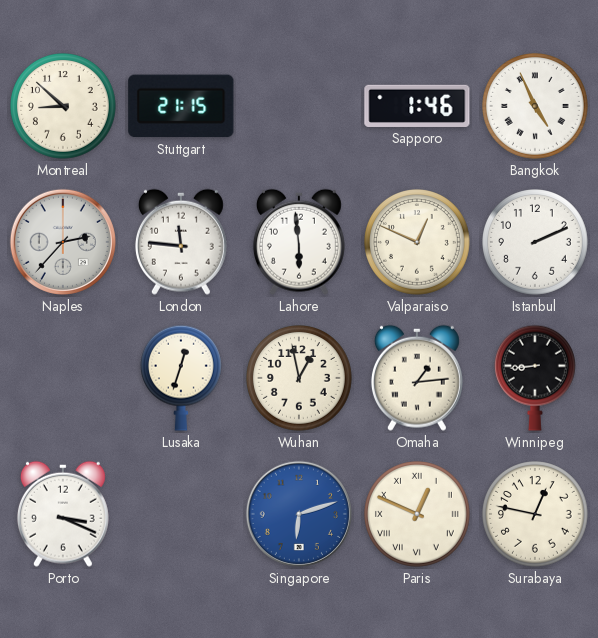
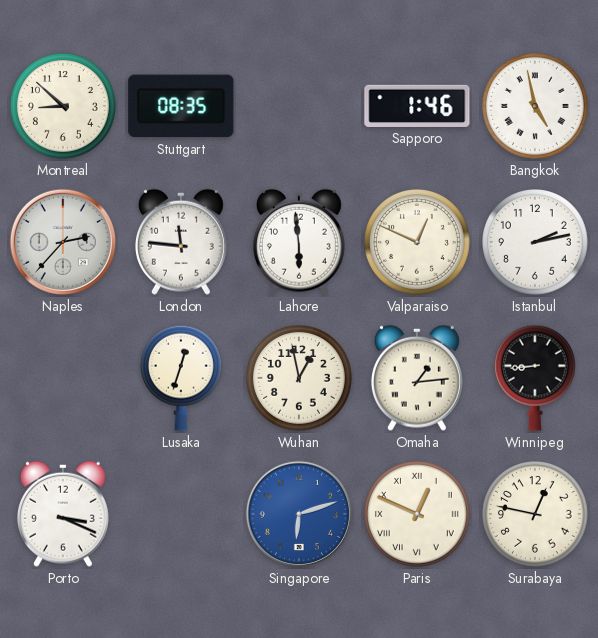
Stuttgart: 21:15 -> 08:35
Bangkok: 4:56 -> 4:58
Istanbul: 2:11 -> 2:13
